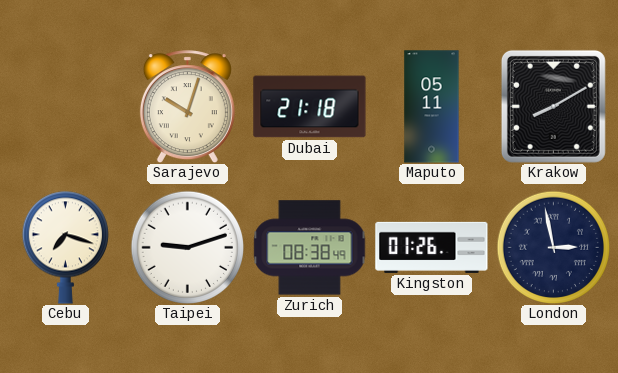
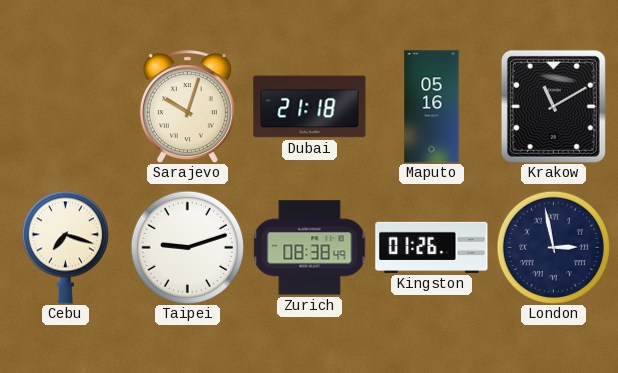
Maputo: 05:11 -> 05:16
Krakow: 8:10 -> 11:10
